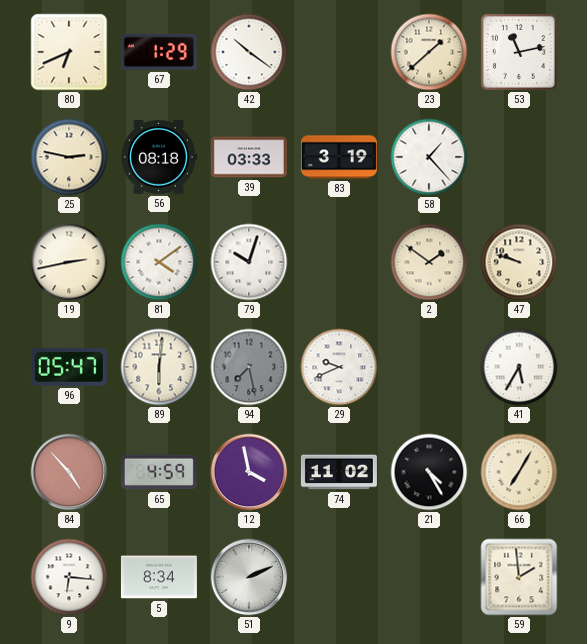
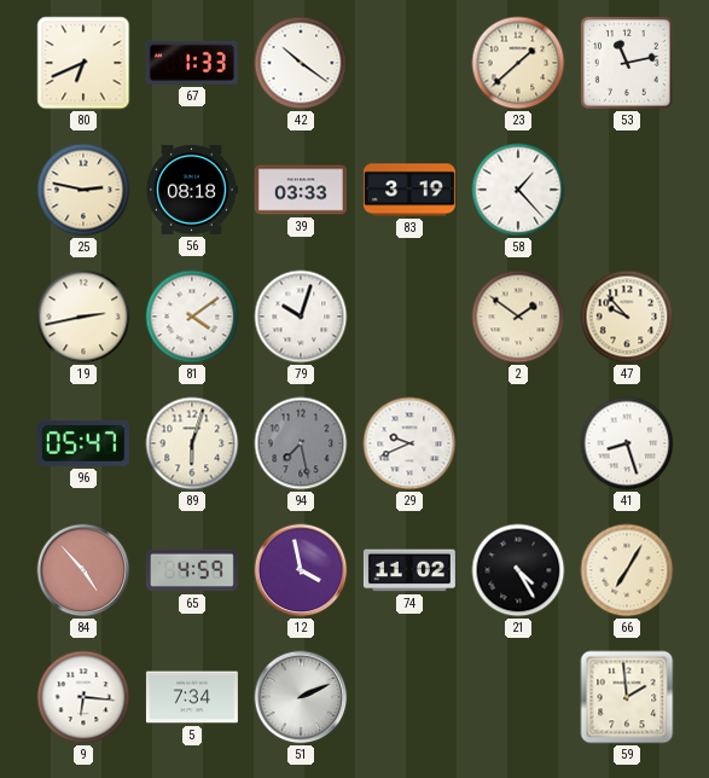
67: 1:29 -> 1:33
47: 9:48 -> 9:53
89: 6:01 -> 6:03
41: 5:35 -> 8:27
5: 8:34 -> 7:34
